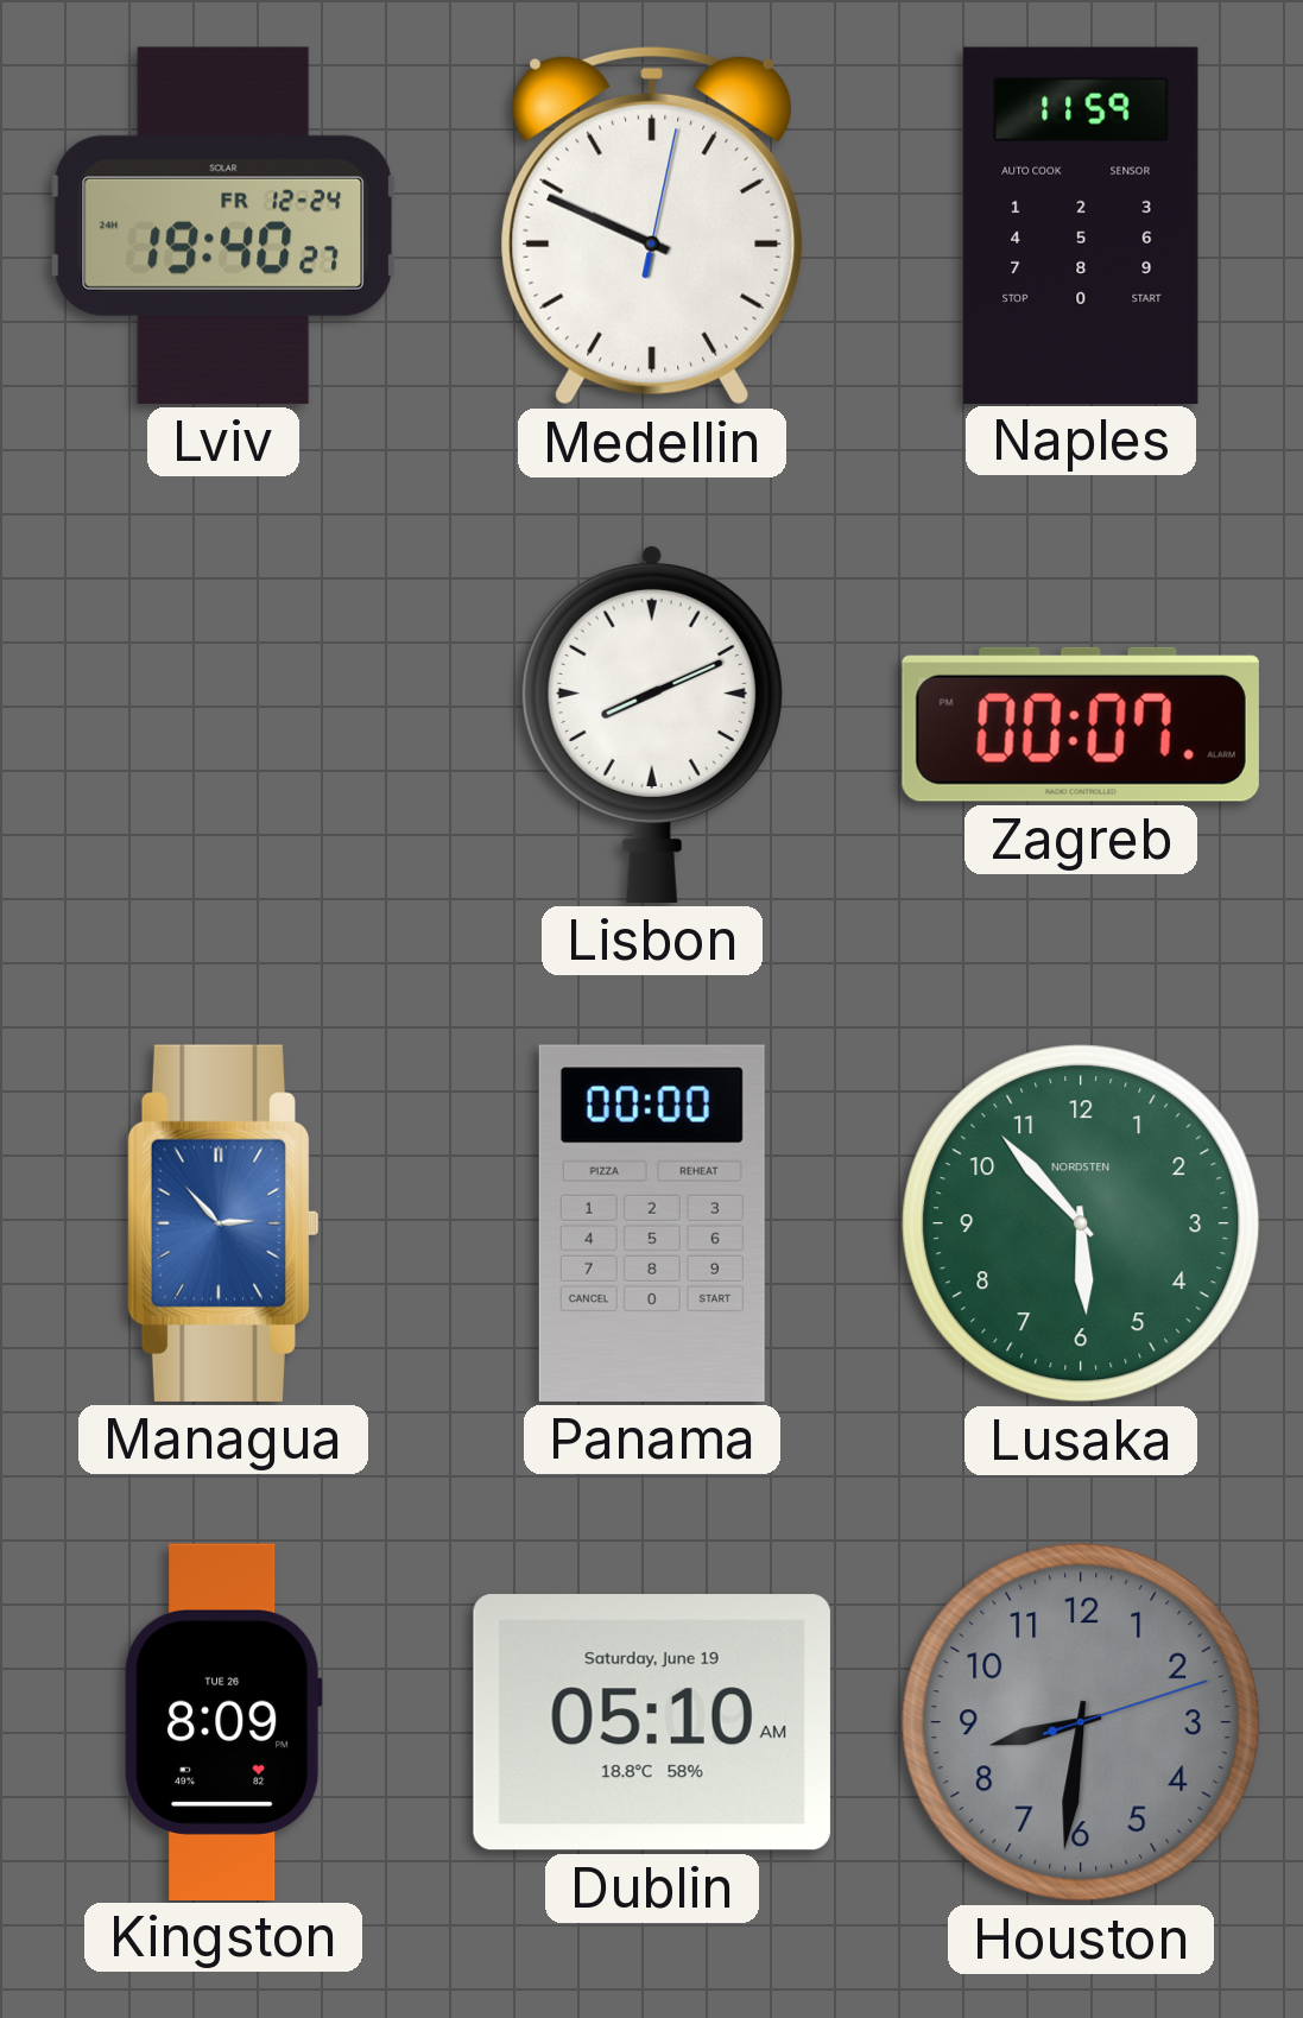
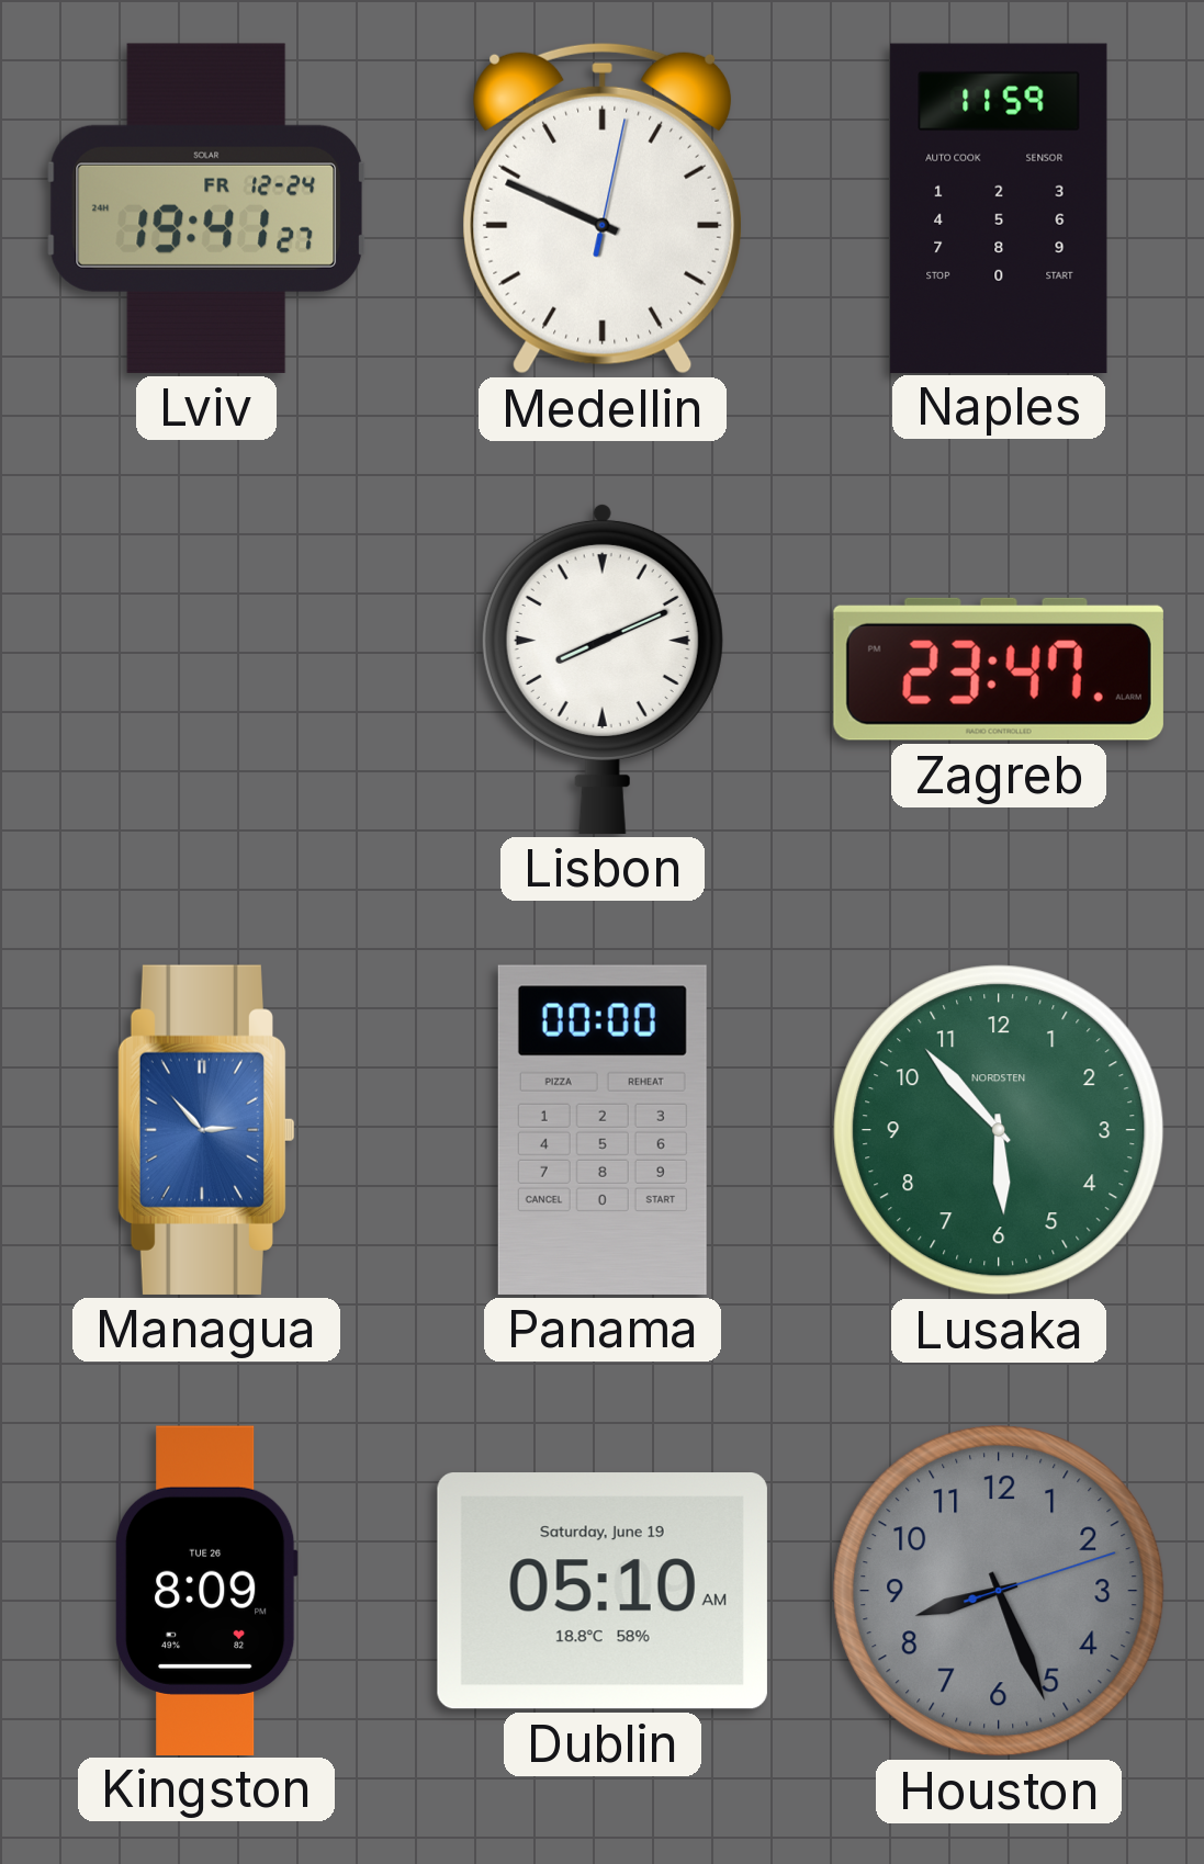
Lviv: 19:40 -> 19:41
Zagreb: 00:07 -> 23:47
Houston: 8:31 -> 8:26
